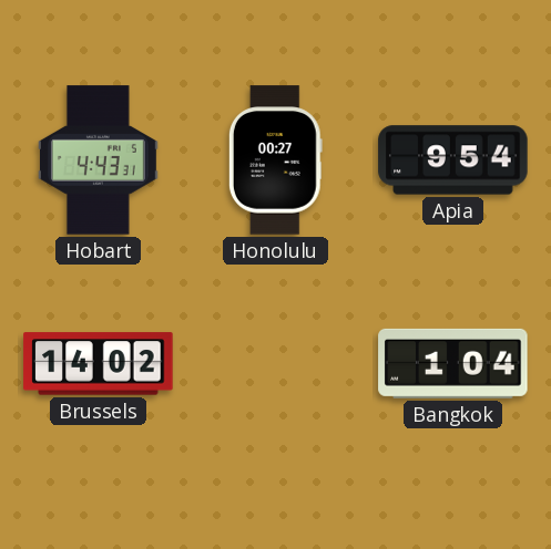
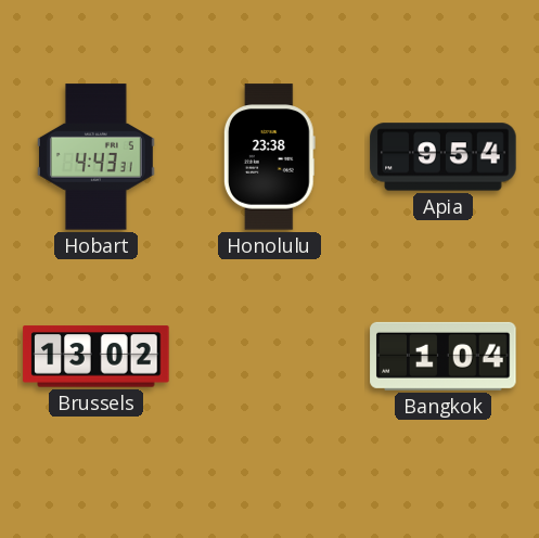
Honolulu: 00:27 -> 23:38
Brussels: 14:02 -> 13:02
